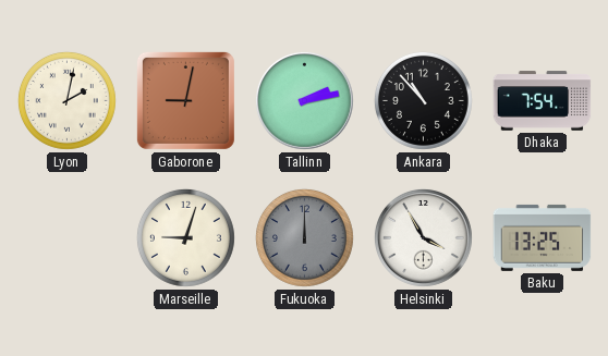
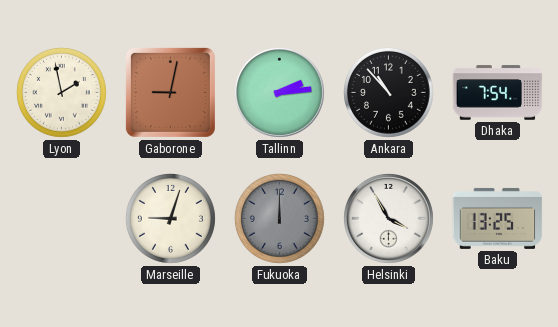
Lyon: 2:02 -> 1:58
Tallinn: 2:13 -> 2:14
